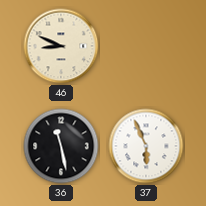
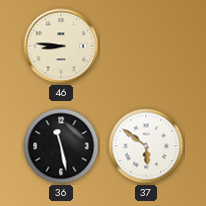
46: 8:49 -> 8:46
37: 5:56 -> 5:51
